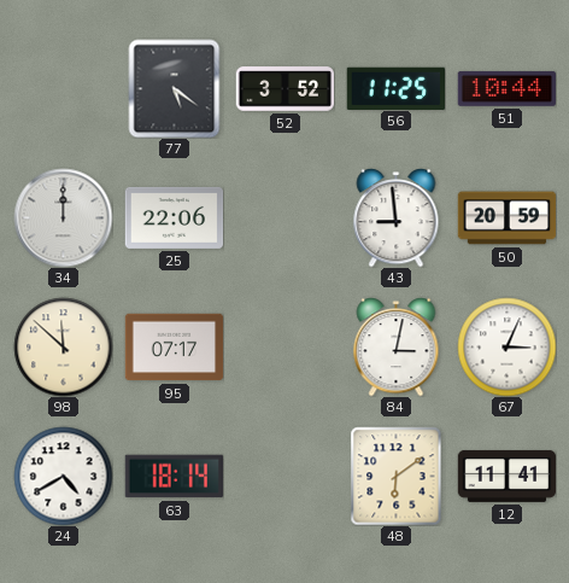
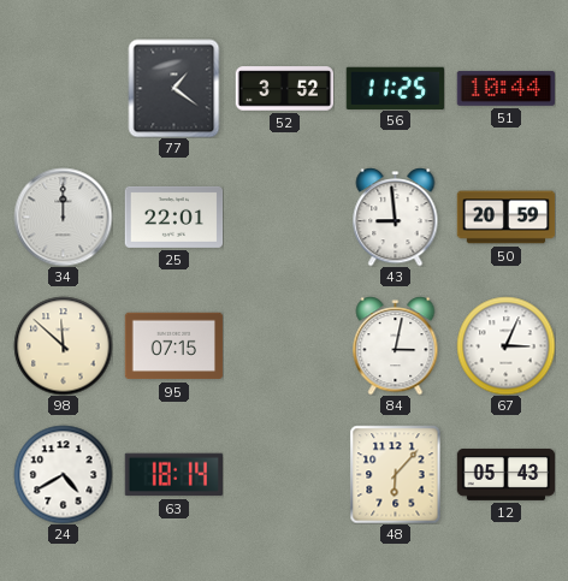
77: 5:21 -> 1:21
25: 22:06 -> 22:01
95: 07:17 -> 07:15
48: 6:09 -> 6:07
12: 11:41 -> 05:43
